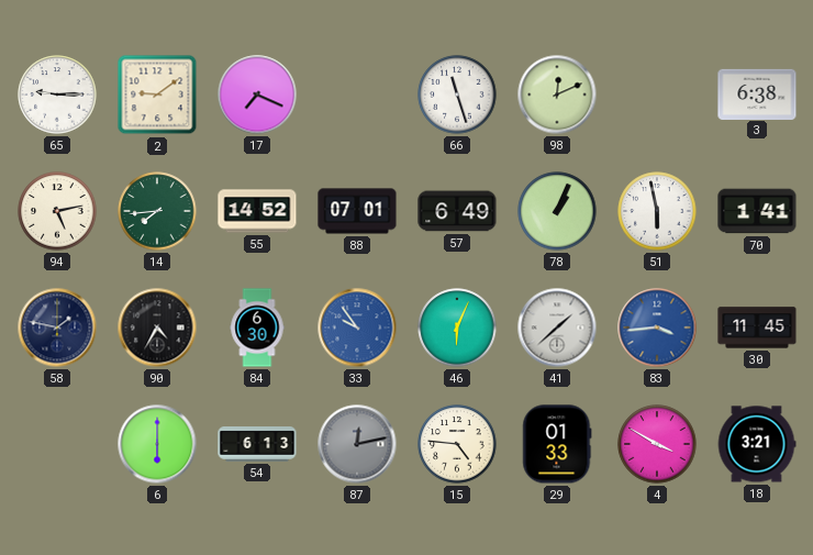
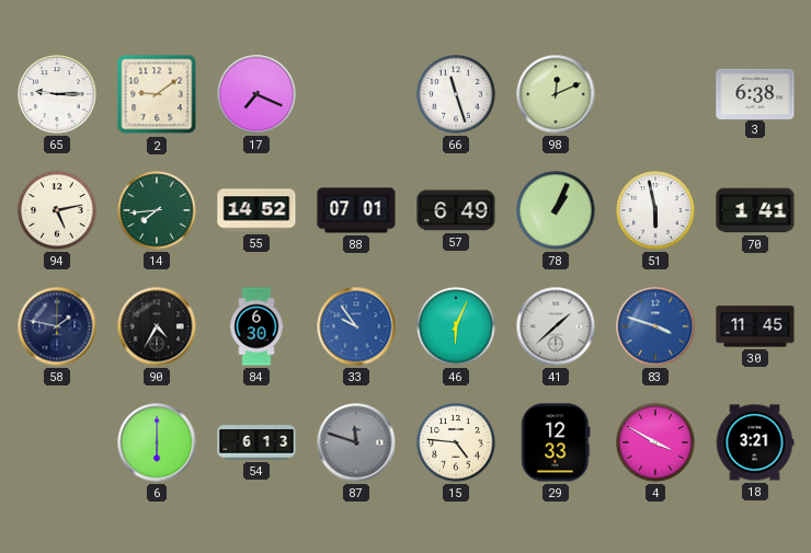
83: 3:44 -> 3:48
87: 12:13 -> 11:48
29: 01:33 -> 12:33
